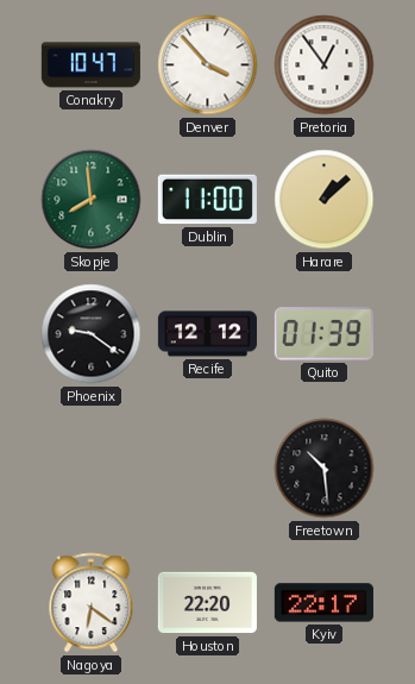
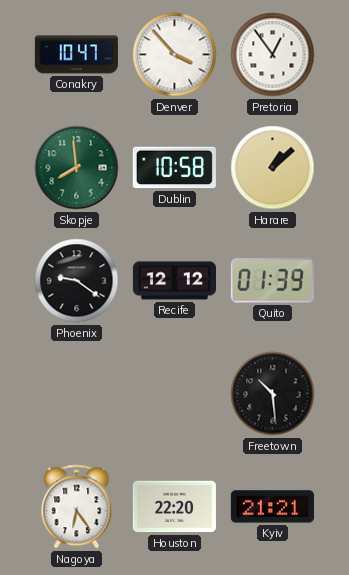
Dublin: 11:00 -> 10:58
Nagoya: 6:21 -> 6:24
Kyiv: 22:17 -> 21:21
